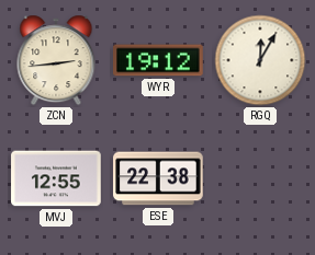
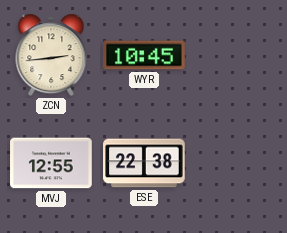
WYR: 19:12 -> 10:45
RGQ: 12:05 -> none
